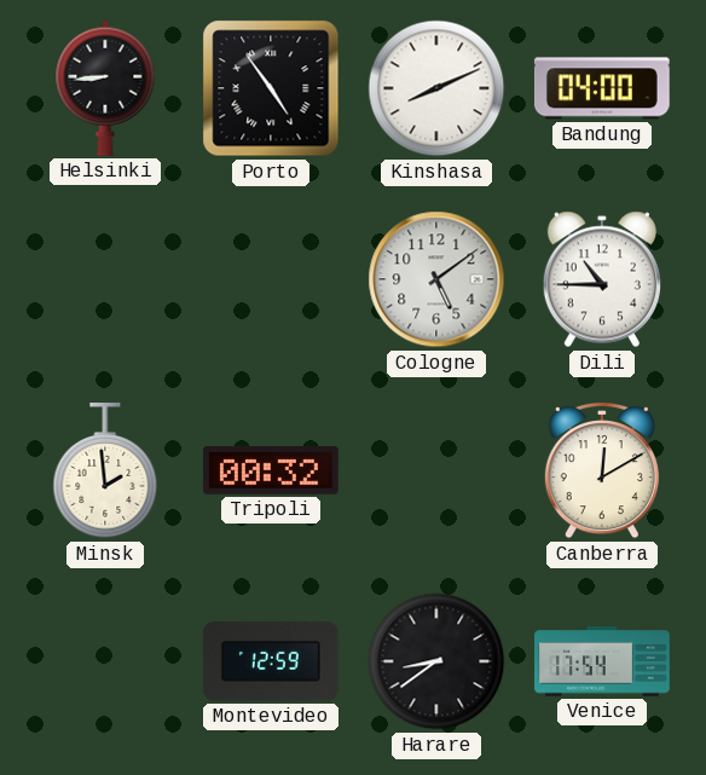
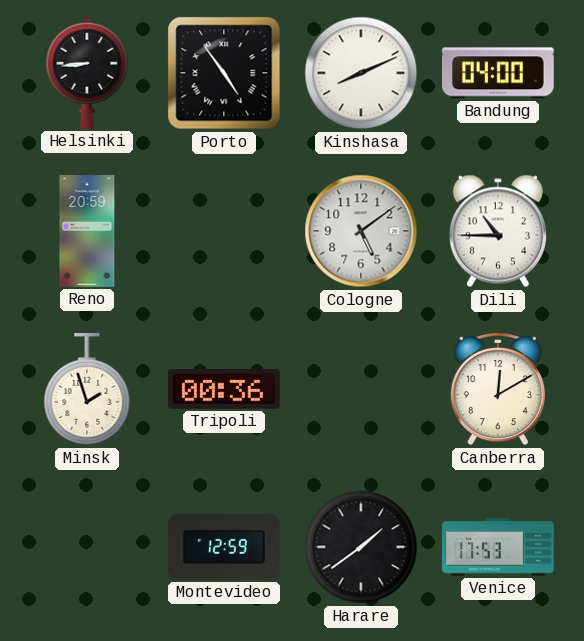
Reno: none -> 20:59
Minsk: 1:59 -> 1:57
Tripoli: 00:32 -> 00:36
Harare: 8:39 -> 1:39
Venice: 17:54 -> 17:53
